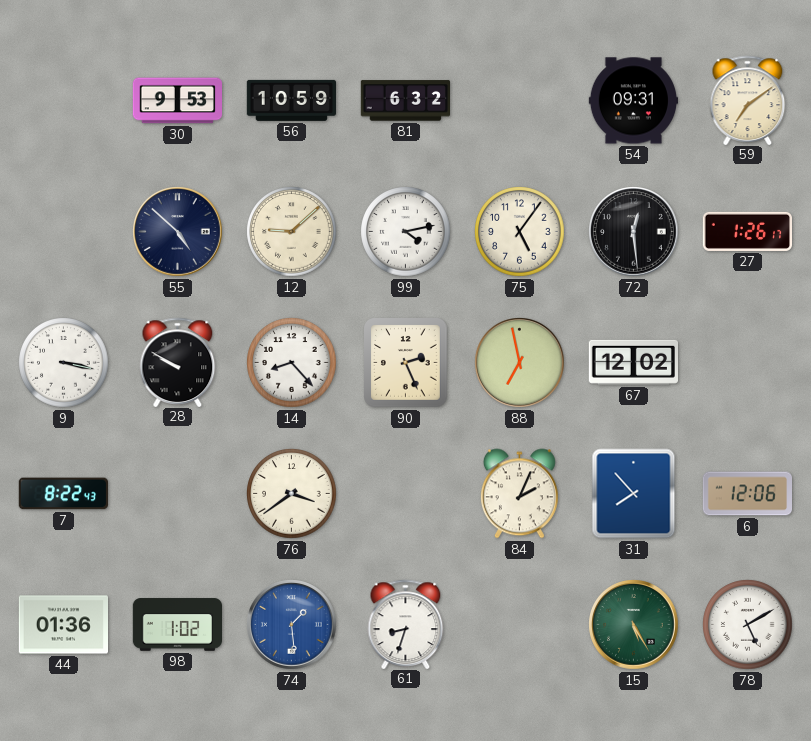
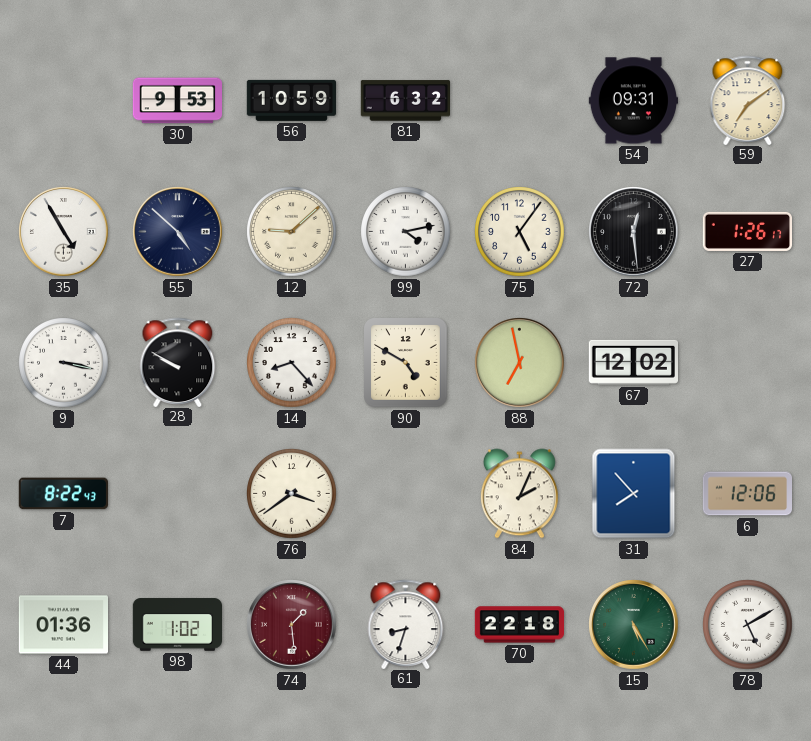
35: none -> 4:55
90: 2:26 -> 4:50
74 dial: blue -> burgundy
70: none -> 22:18
